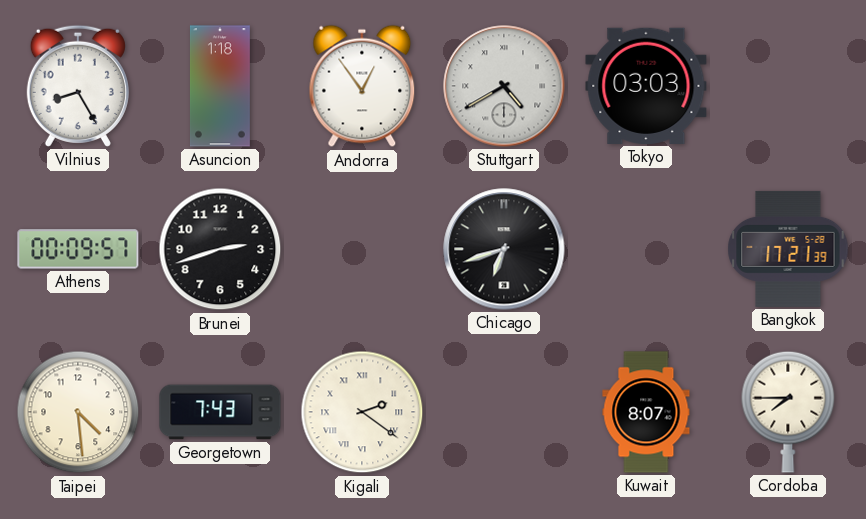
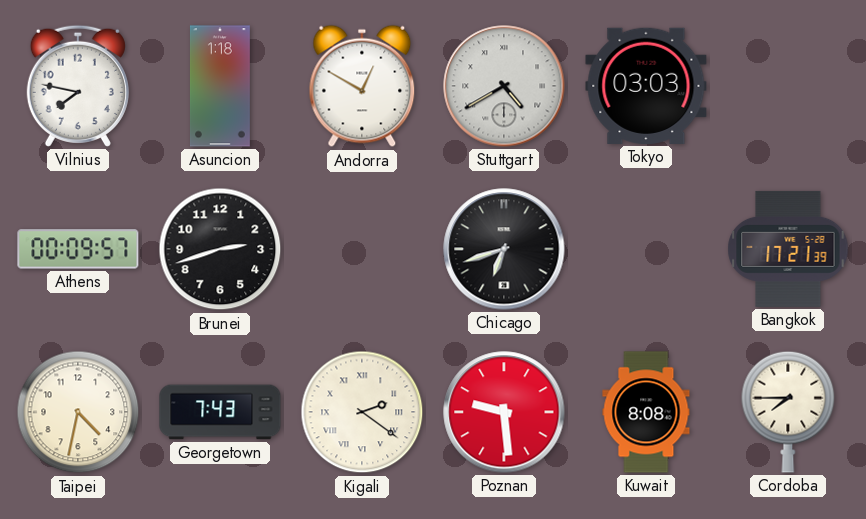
Vilnius: 8:25 -> 7:47
Andorra: 12:54 -> 12:50
Taipei: 4:29 -> 4:32
Poznan: none -> 9:29
Kuwait: 8:07 -> 8:08
